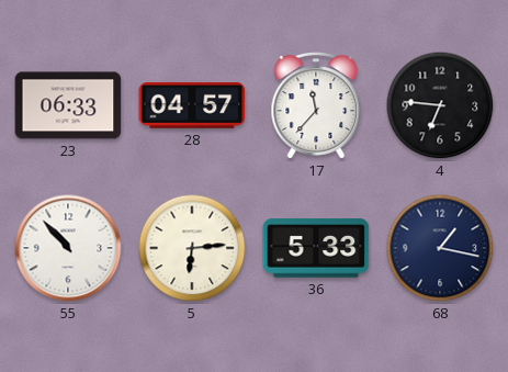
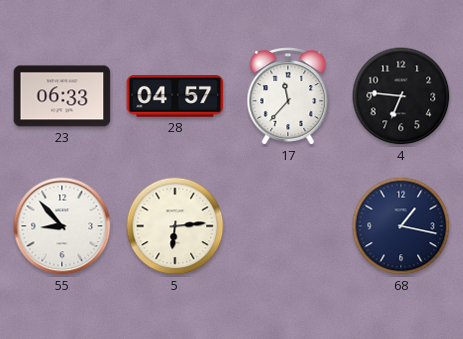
55: 10:53 -> 8:53
36: 5:33 -> none
